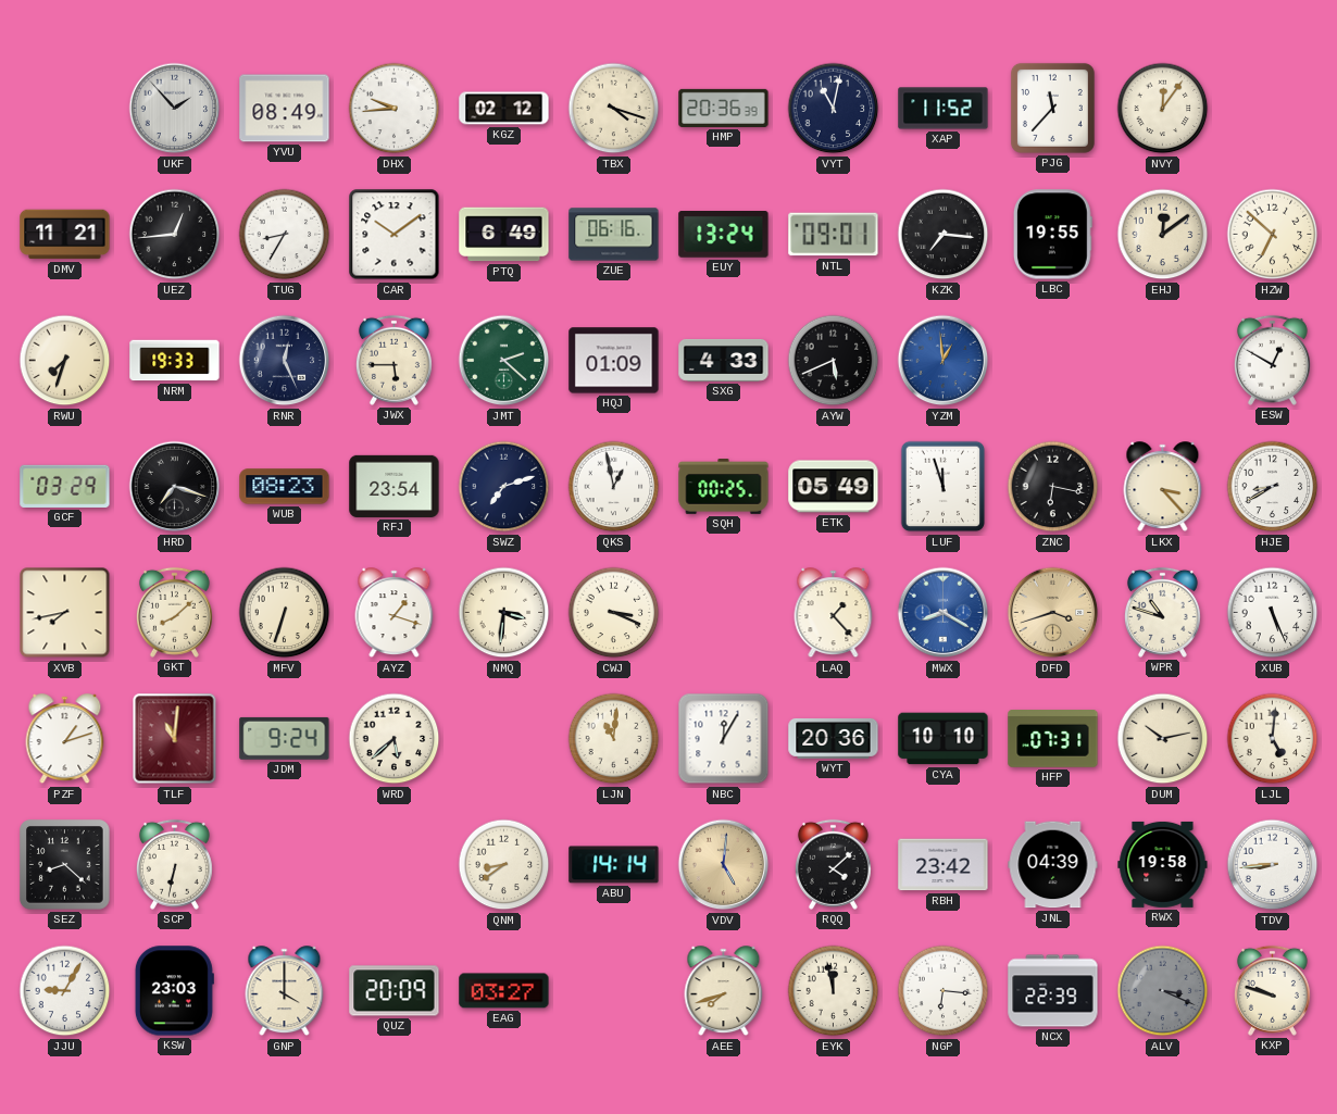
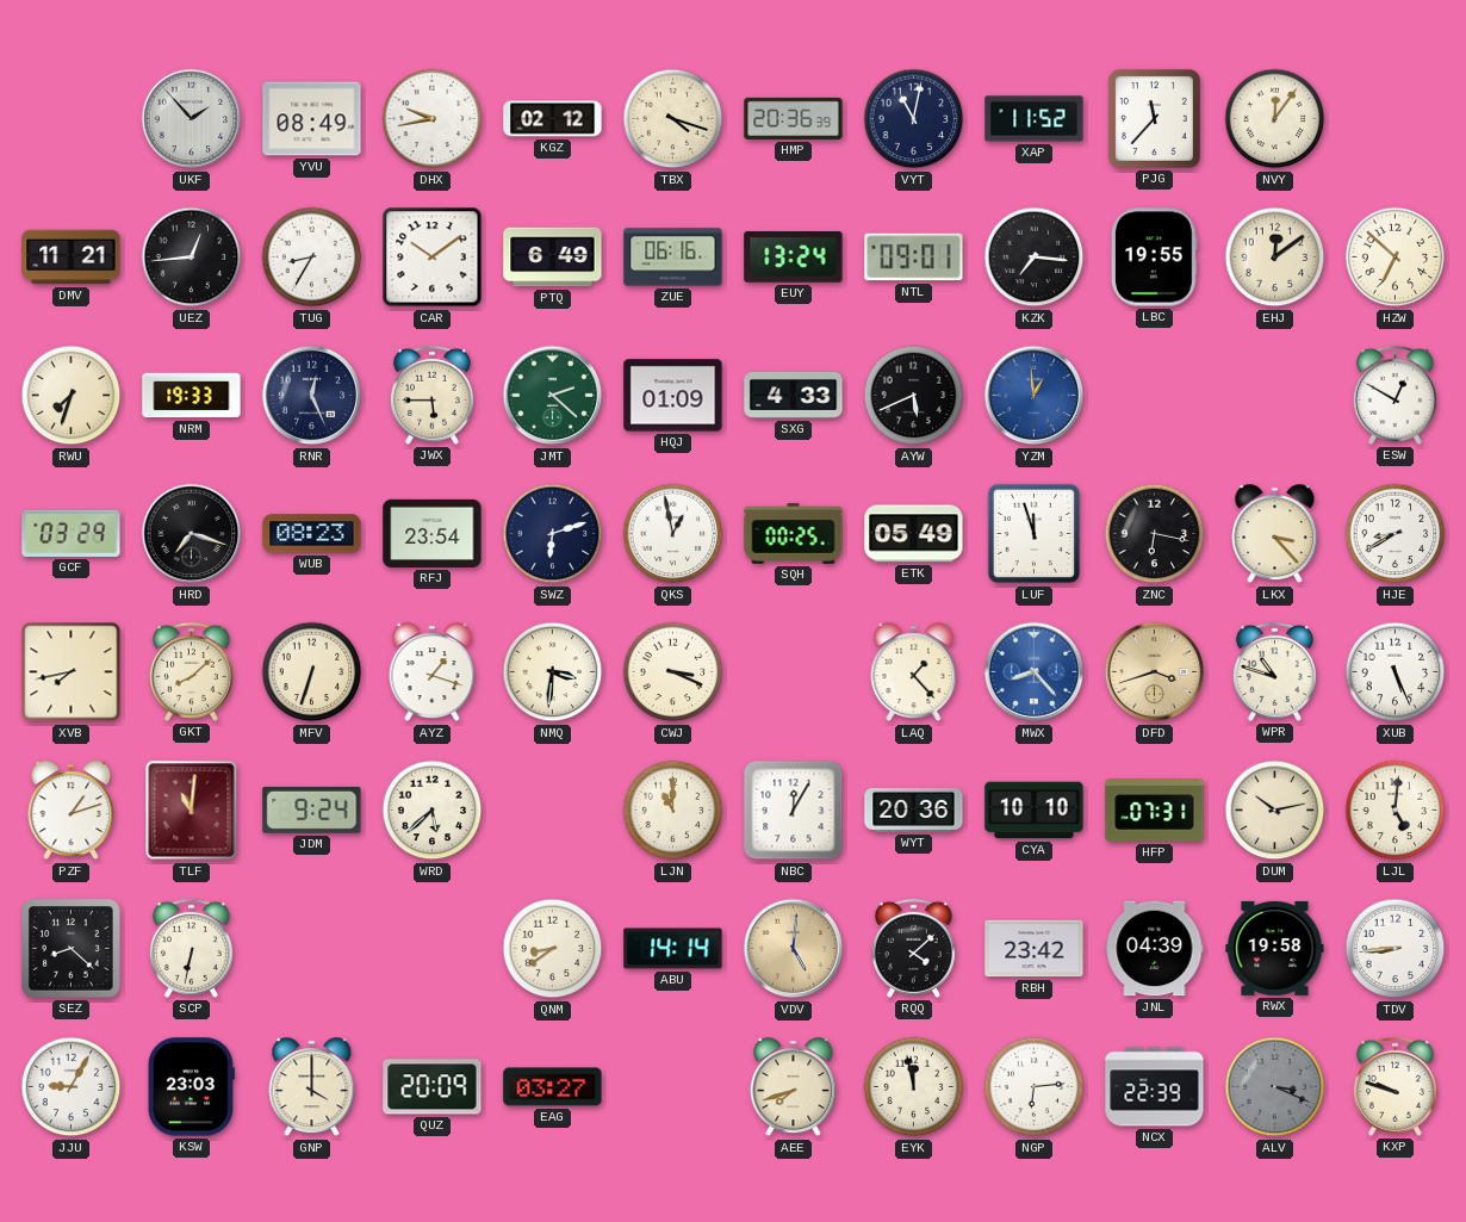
DHX: 9:44 -> 9:43
SWZ: 7:12 -> 6:12
MWX: 8:20 -> 8:23
LJN: 11:01 -> 11:00
NGP: 6:16 -> 6:14
